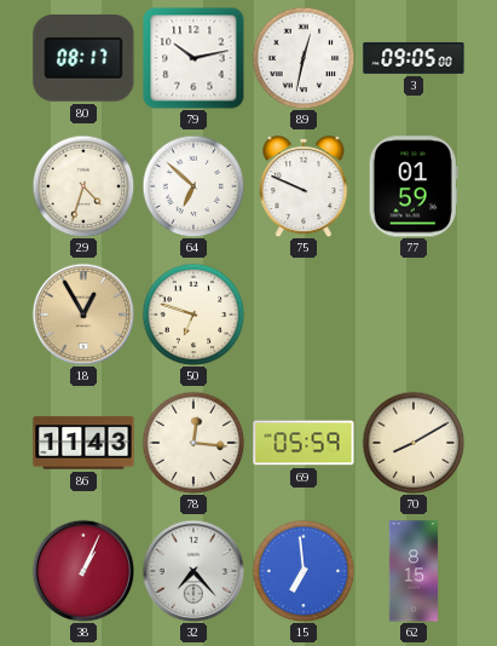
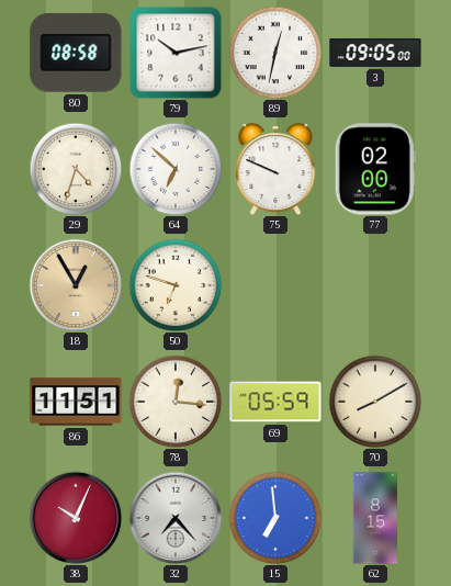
80: 08:17 -> 08:58
77: 01:59 -> 02:00
86: 11:43 -> 11:51
38: 1:04 -> 10:04
